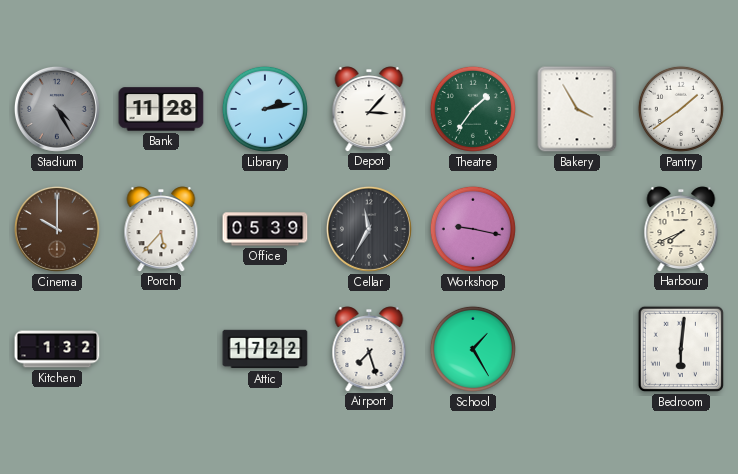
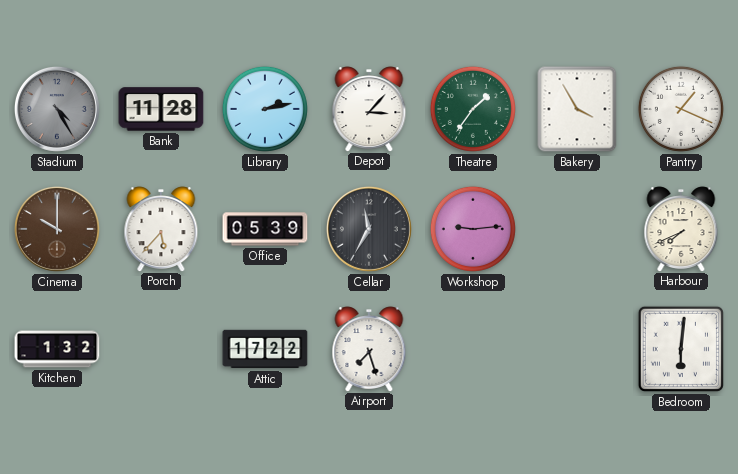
Pantry: 1:39 -> 1:19
Workshop: 9:17 -> 9:14
School: 1:25 -> none
